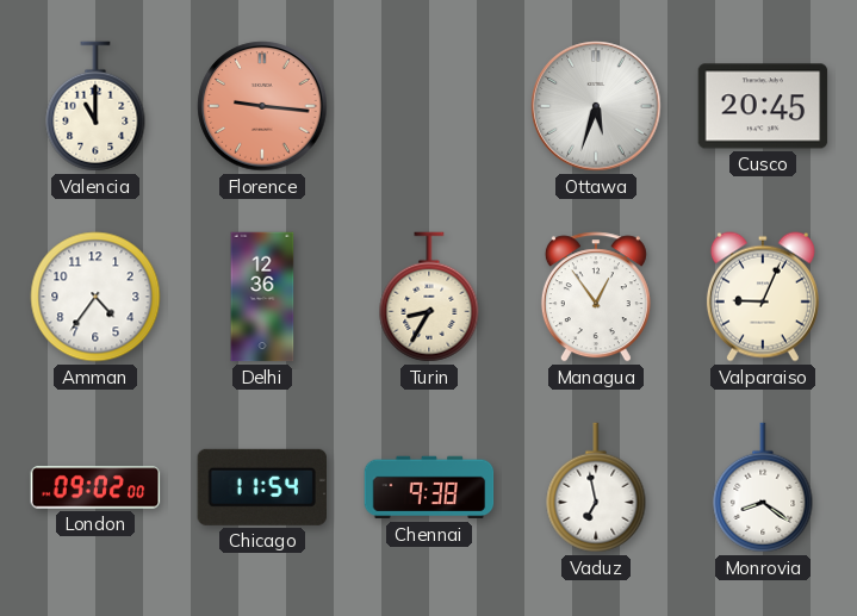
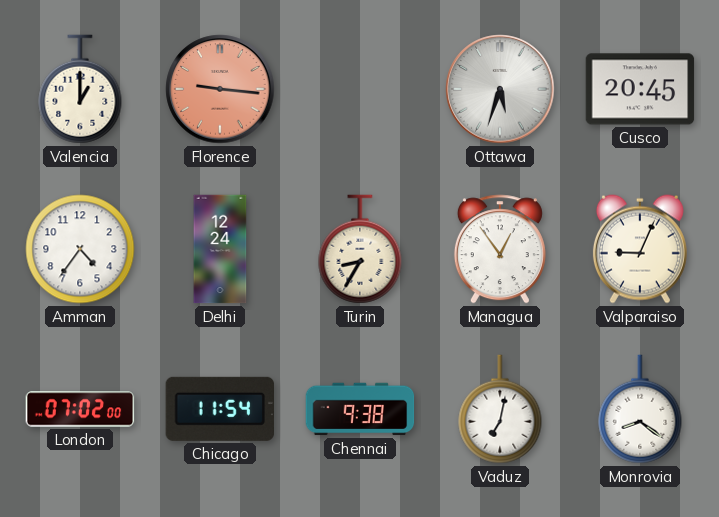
Valencia: 11:00 -> 1:00
Delhi: 12:36 -> 12:24
London: 09:02 -> 07:02
Vaduz: 6:58 -> 7:02
